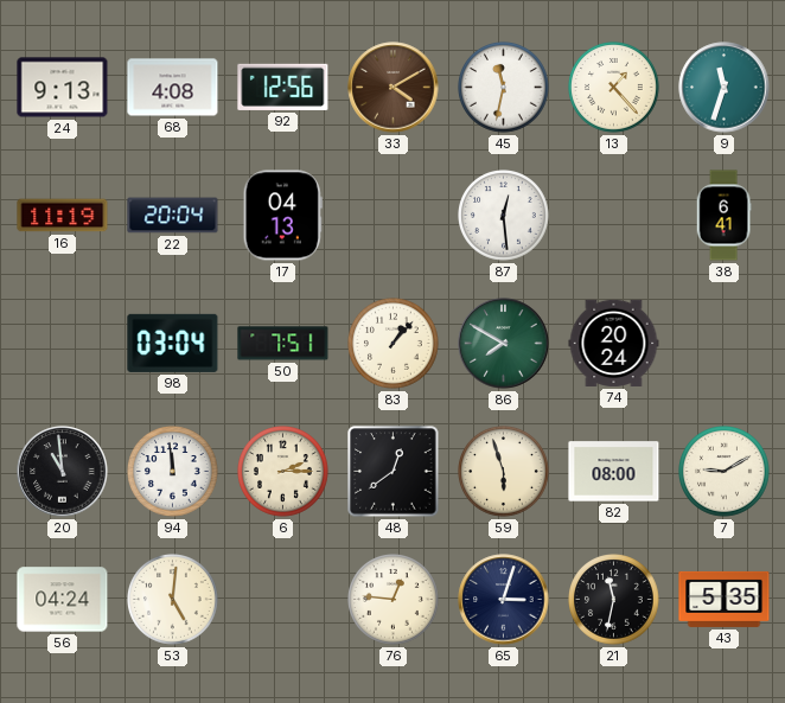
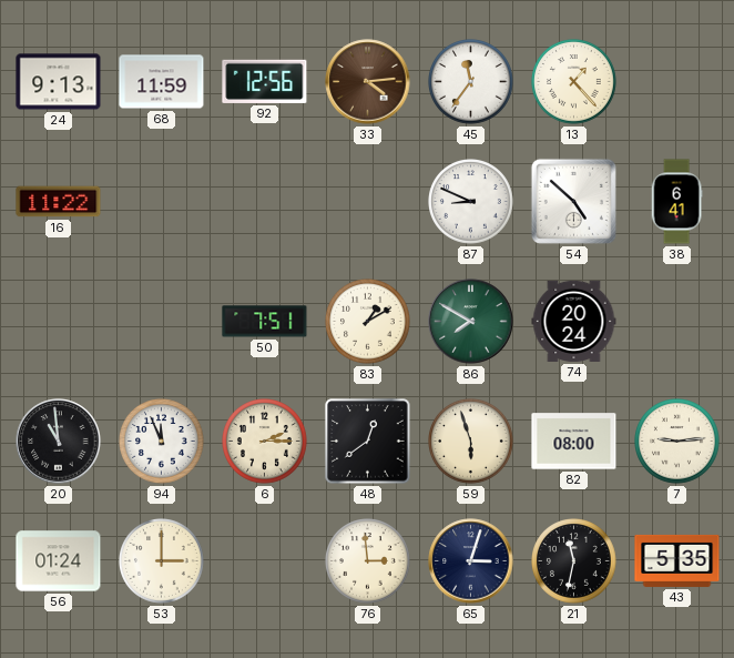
68: 4:08 -> 11:59
33: 4:10 -> 4:14
45: 11:32 -> 11:36
9: 11:33 -> none
16: 11:19 -> 11:22
22: 20:04 -> none
17: 04:13 -> none
87: 12:29 -> 8:49
54: none -> 4:52
98: 03:04 -> none
83: 1:07 -> 1:10
94: 11:59 -> 11:56
7: 9:10 -> 9:14
56: 04:24 -> 01:24
53: 5:01 -> 3:00
76: 12:46 -> 2:59
